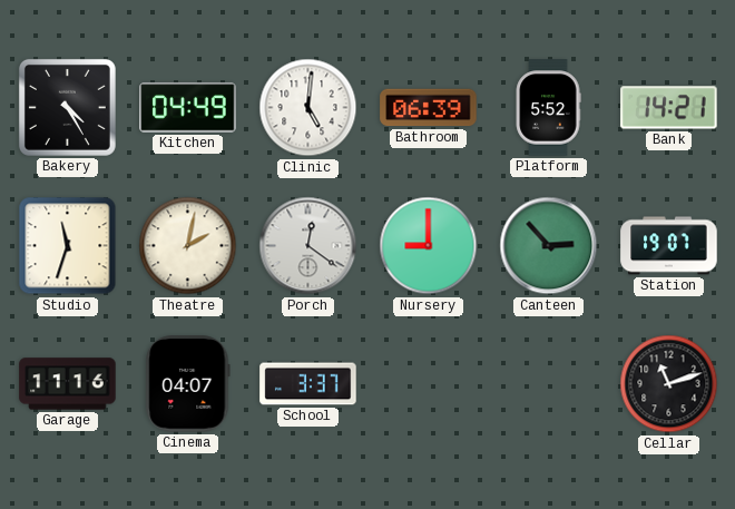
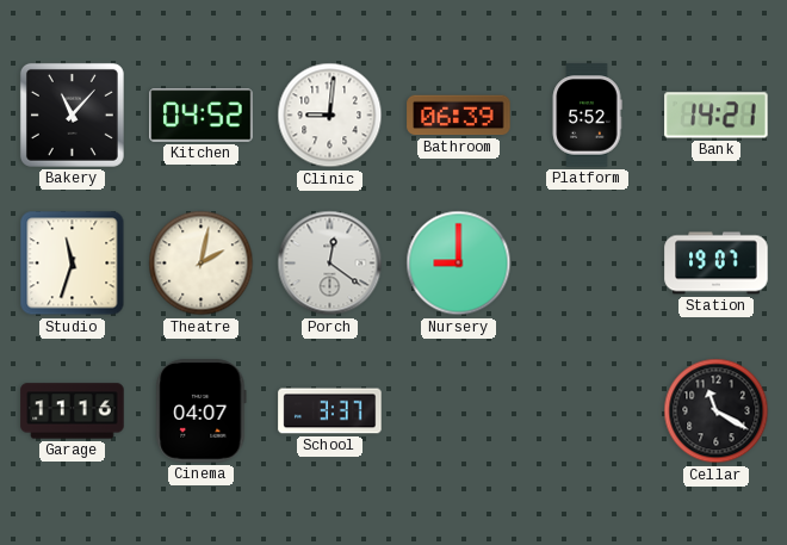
Bakery: 4:25 -> 11:07
Kitchen: 04:49 -> 04:52
Clinic: 5:01 -> 9:01
Canteen: 2:53 -> none
Cellar: 11:12 -> 11:20
